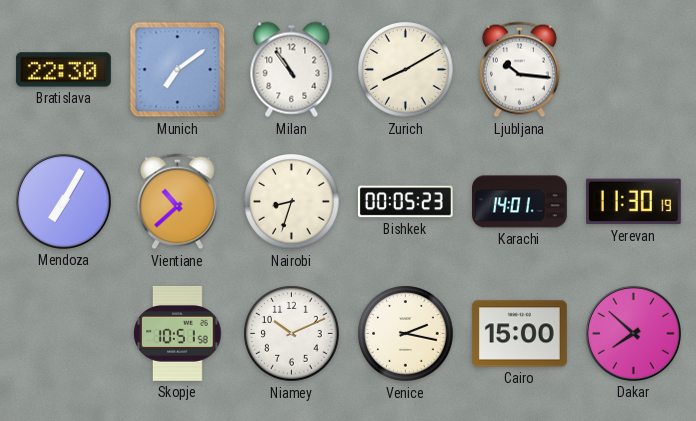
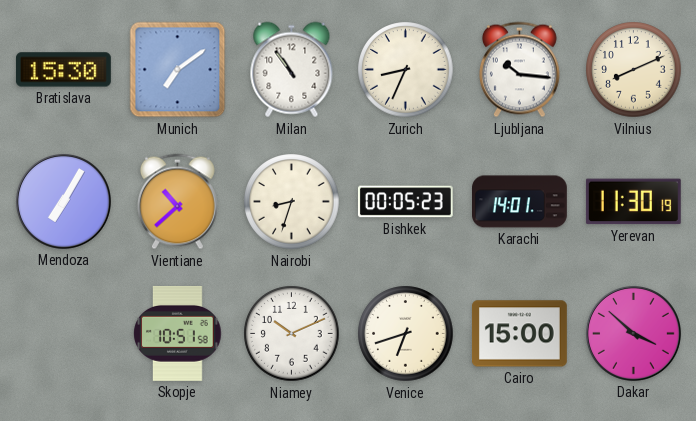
Bratislava: 22:30 -> 15:30
Zurich: 8:10 -> 8:34
Vilnius: none -> 8:11
Venice: 2:17 -> 6:42
Dakar: 7:52 -> 3:52
